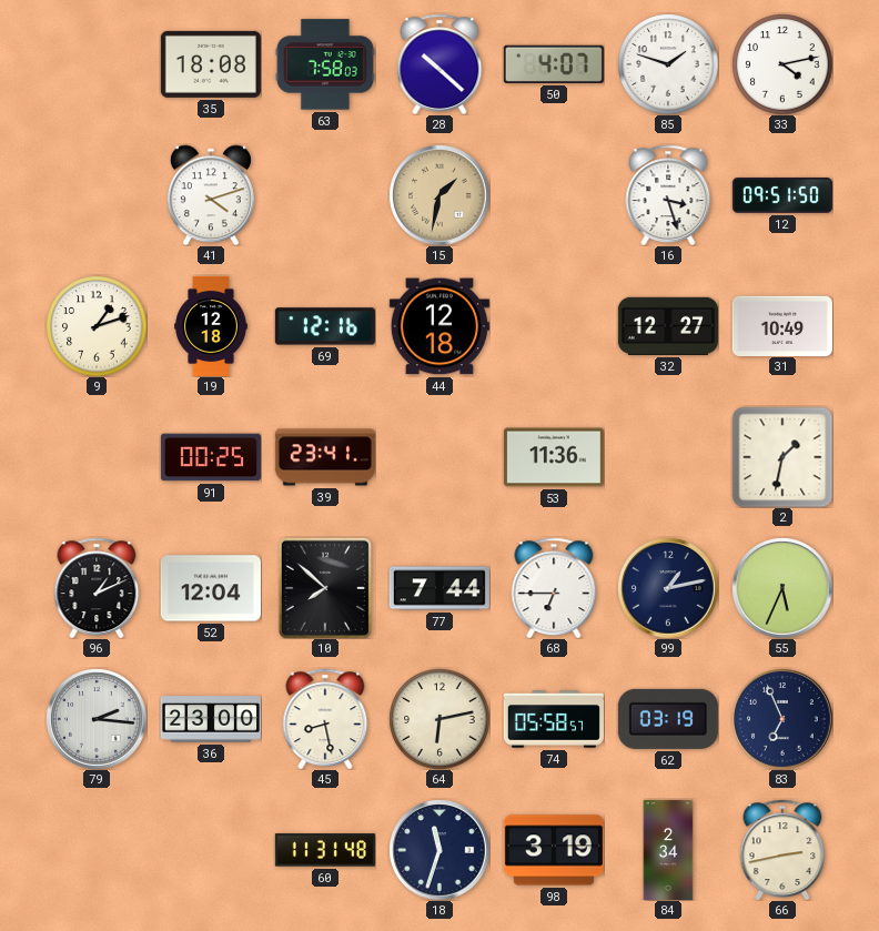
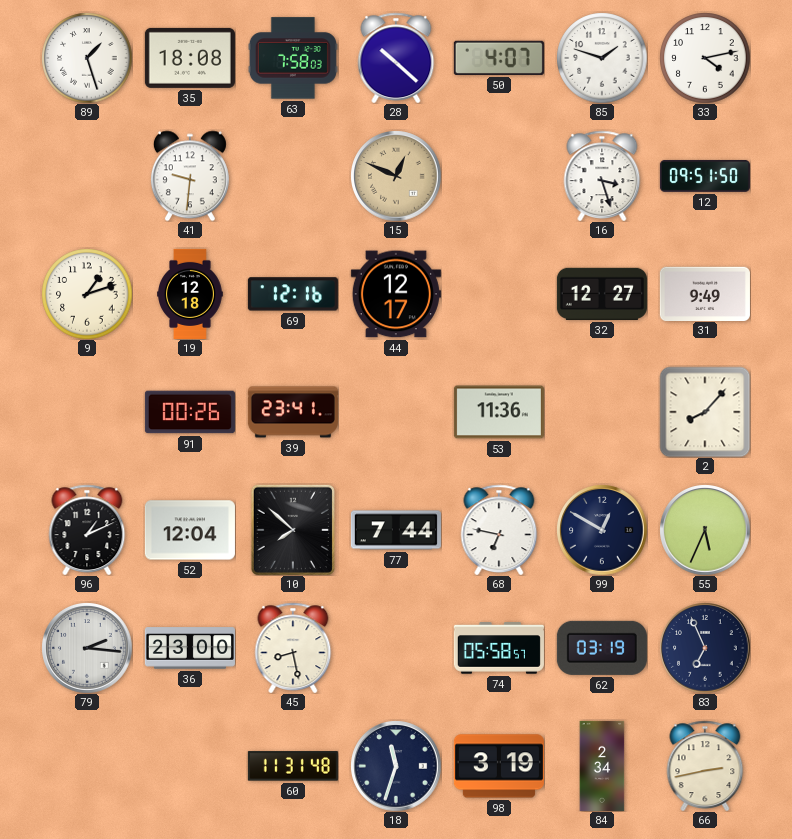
89: none -> 1:27
41: 4:12 -> 9:31
15: 1:32 -> 12:49
44: 12:18 -> 12:17
31: 10:49 -> 9:49
91: 00:25 -> 00:26
2: 1:32 -> 8:07
68: 6:45 -> 6:47
99: 1:13 -> 12:50
64: 6:13 -> none
